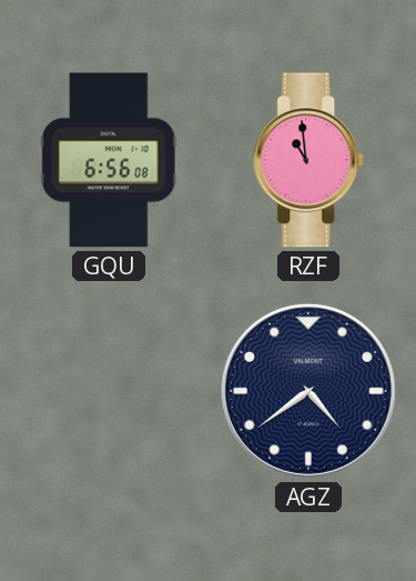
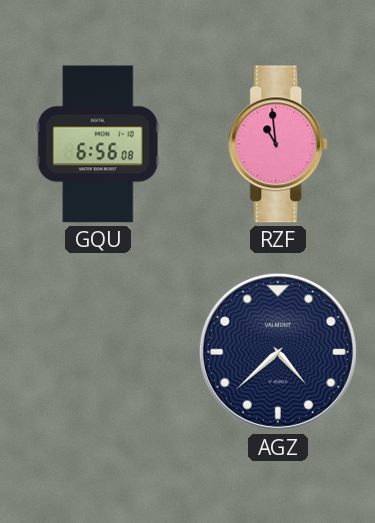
AGZ: 4:39 -> 4:38
